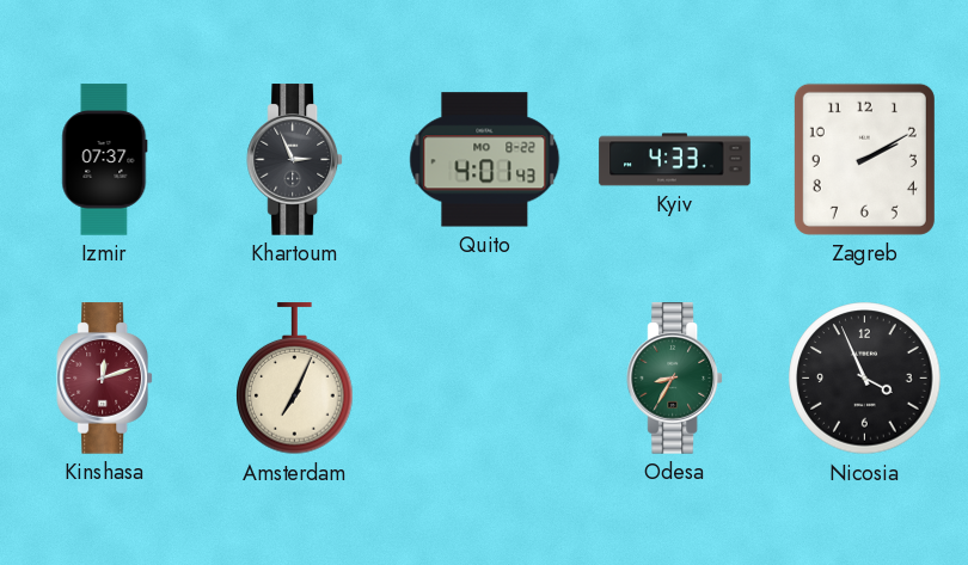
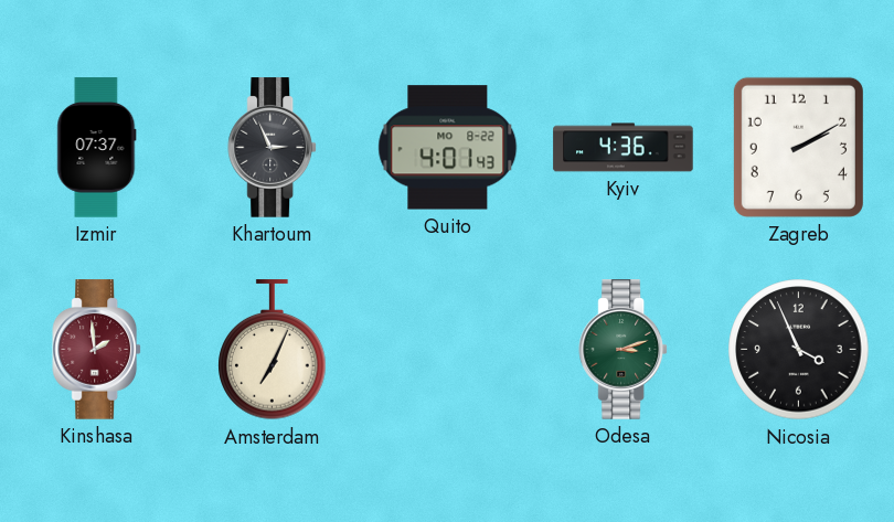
Kyiv: 4:33 -> 4:36
Kinshasa: 12:12 -> 1:59
Odesa: 8:35 -> 3:12
